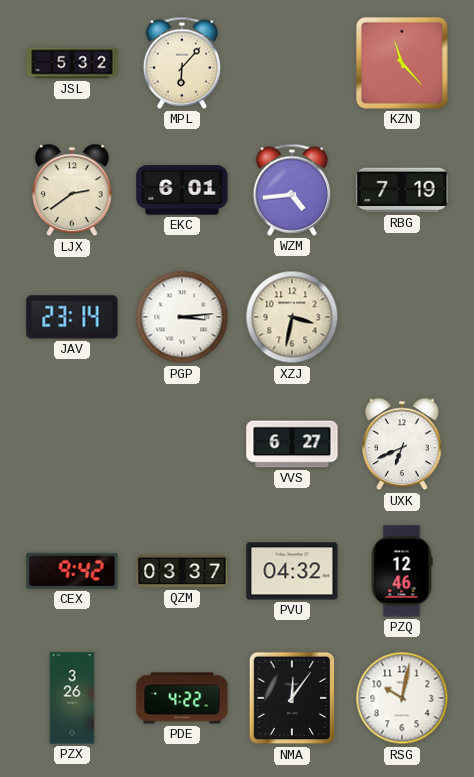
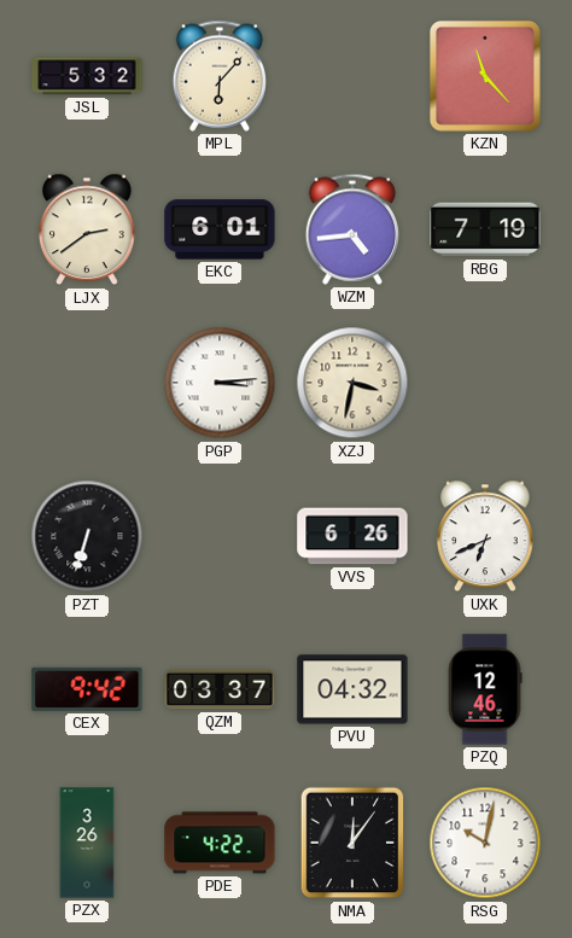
JAV: 23:14 -> none
PZT: none -> 6:33
VVS: 6:27 -> 6:26
